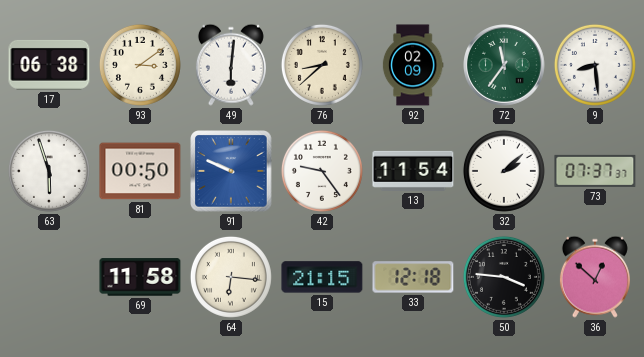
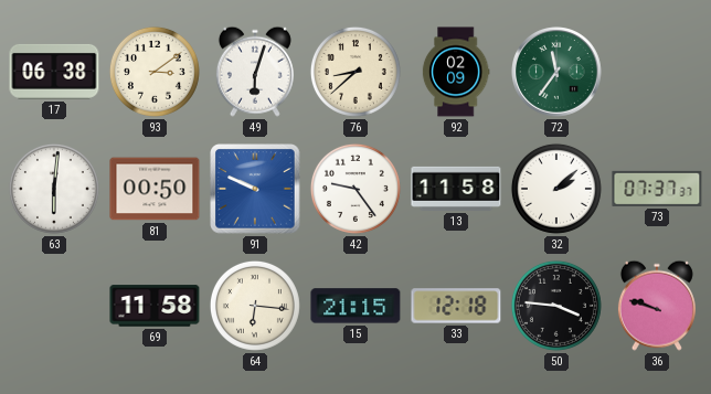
49: 6:01 -> 6:03
9: 8:29 -> none
63: 5:57 -> 6:01
13: 11:54 -> 11:58
36: 12:52 -> 9:48
